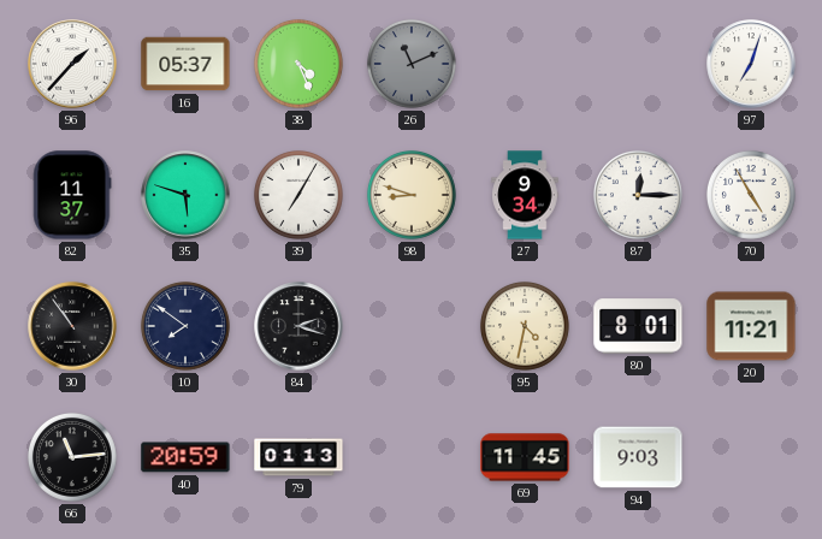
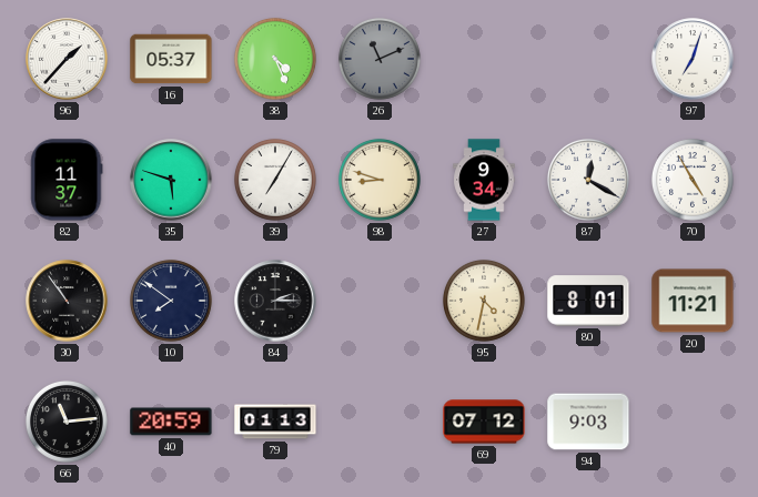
87: 12:15 -> 12:20
84: 2:18 -> 2:15
69: 11:45 -> 07:12
